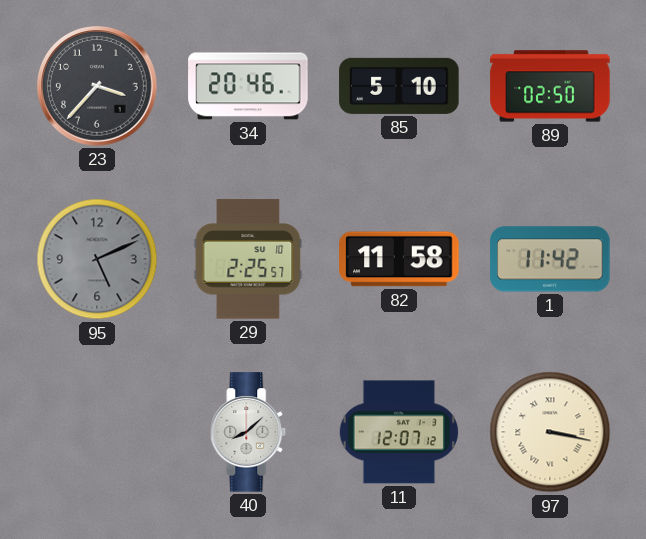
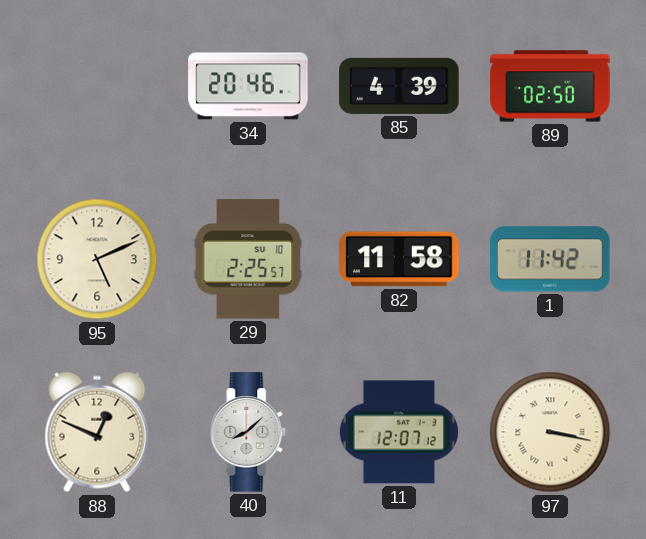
23: 3:37 -> none
85: 5:10 -> 4:39
95 dial: grey -> cream
88: none -> 12:49
